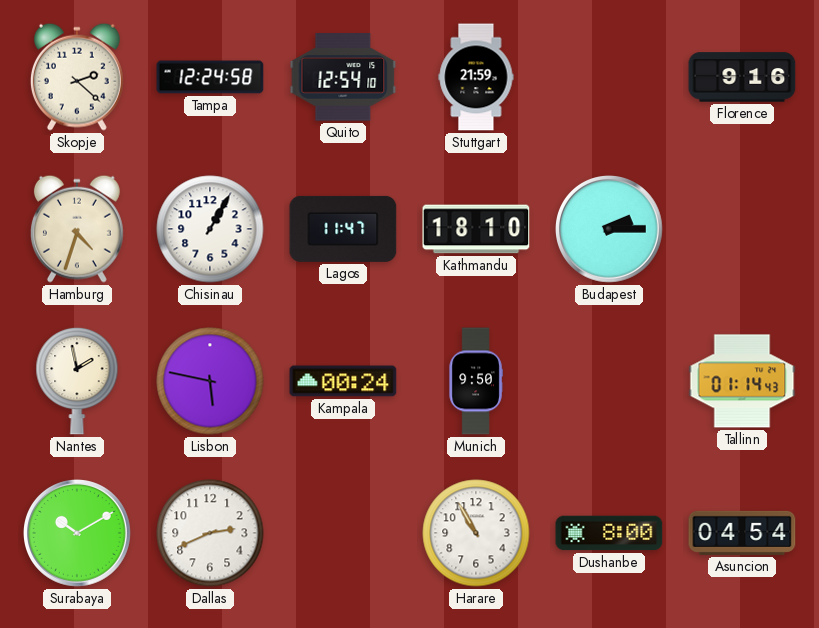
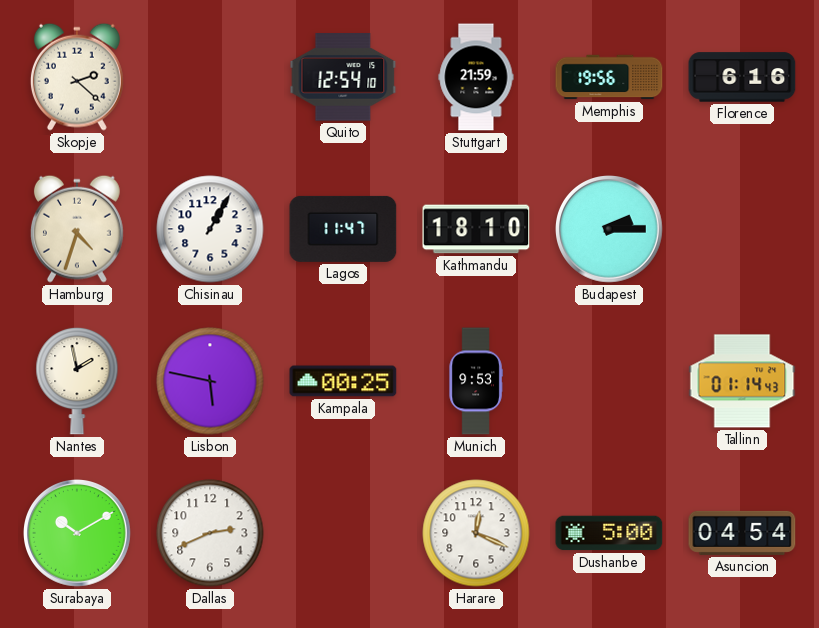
Tampa: 12:24 -> none
Memphis: none -> 19:56
Florence: 9:16 -> 6:16
Kampala: 00:24 -> 00:25
Munich: 9:50 -> 9:53
Harare: 10:55 -> 12:19
Dushanbe: 8:00 -> 5:00
